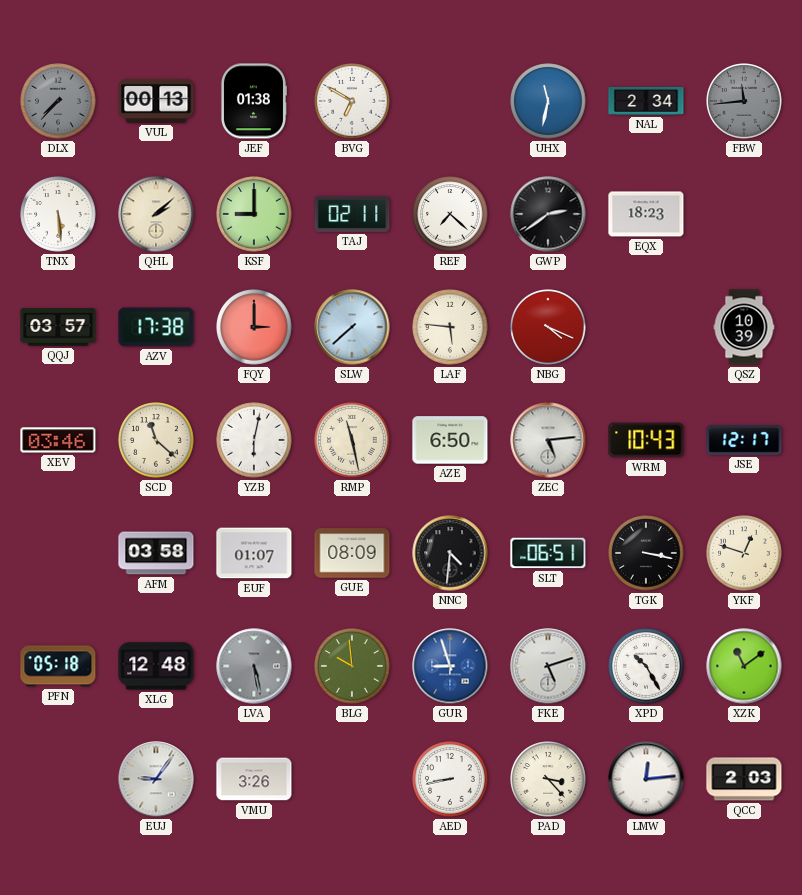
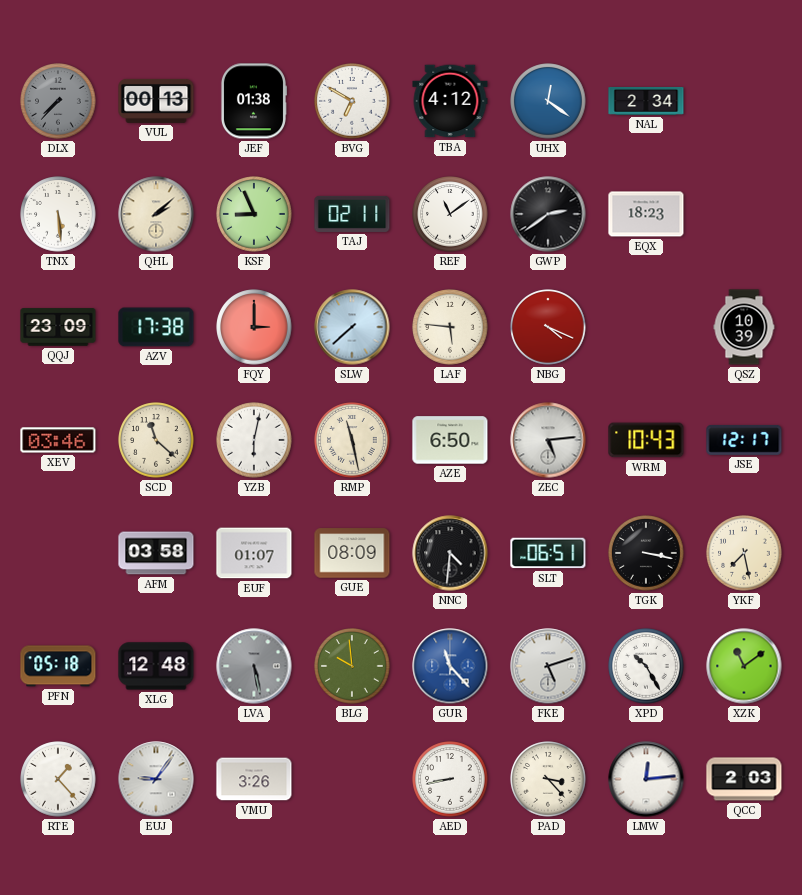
TBA: none -> 4:12
UHX: 11:32 -> 12:21
FBW: 11:44 -> none
KSF: 9:00 -> 8:56
REF: 7:22 -> 11:09
QQJ: 03:57 -> 23:09
YKF: 12:48 -> 7:28
GUR: 8:57 -> 11:23
RTE: none -> 1:23
